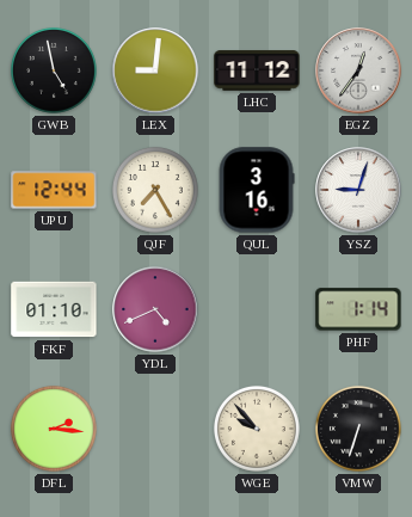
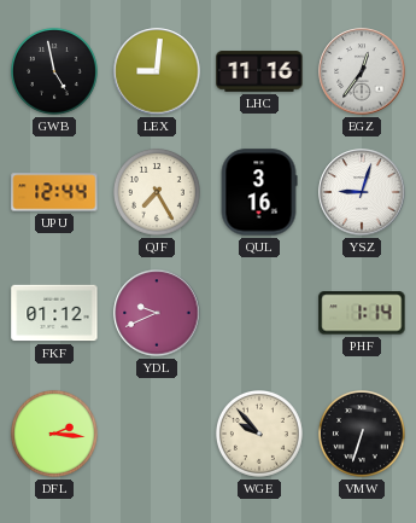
LHC: 11:12 -> 11:16
FKF: 01:10 -> 01:12
YDL: 4:41 -> 9:41
